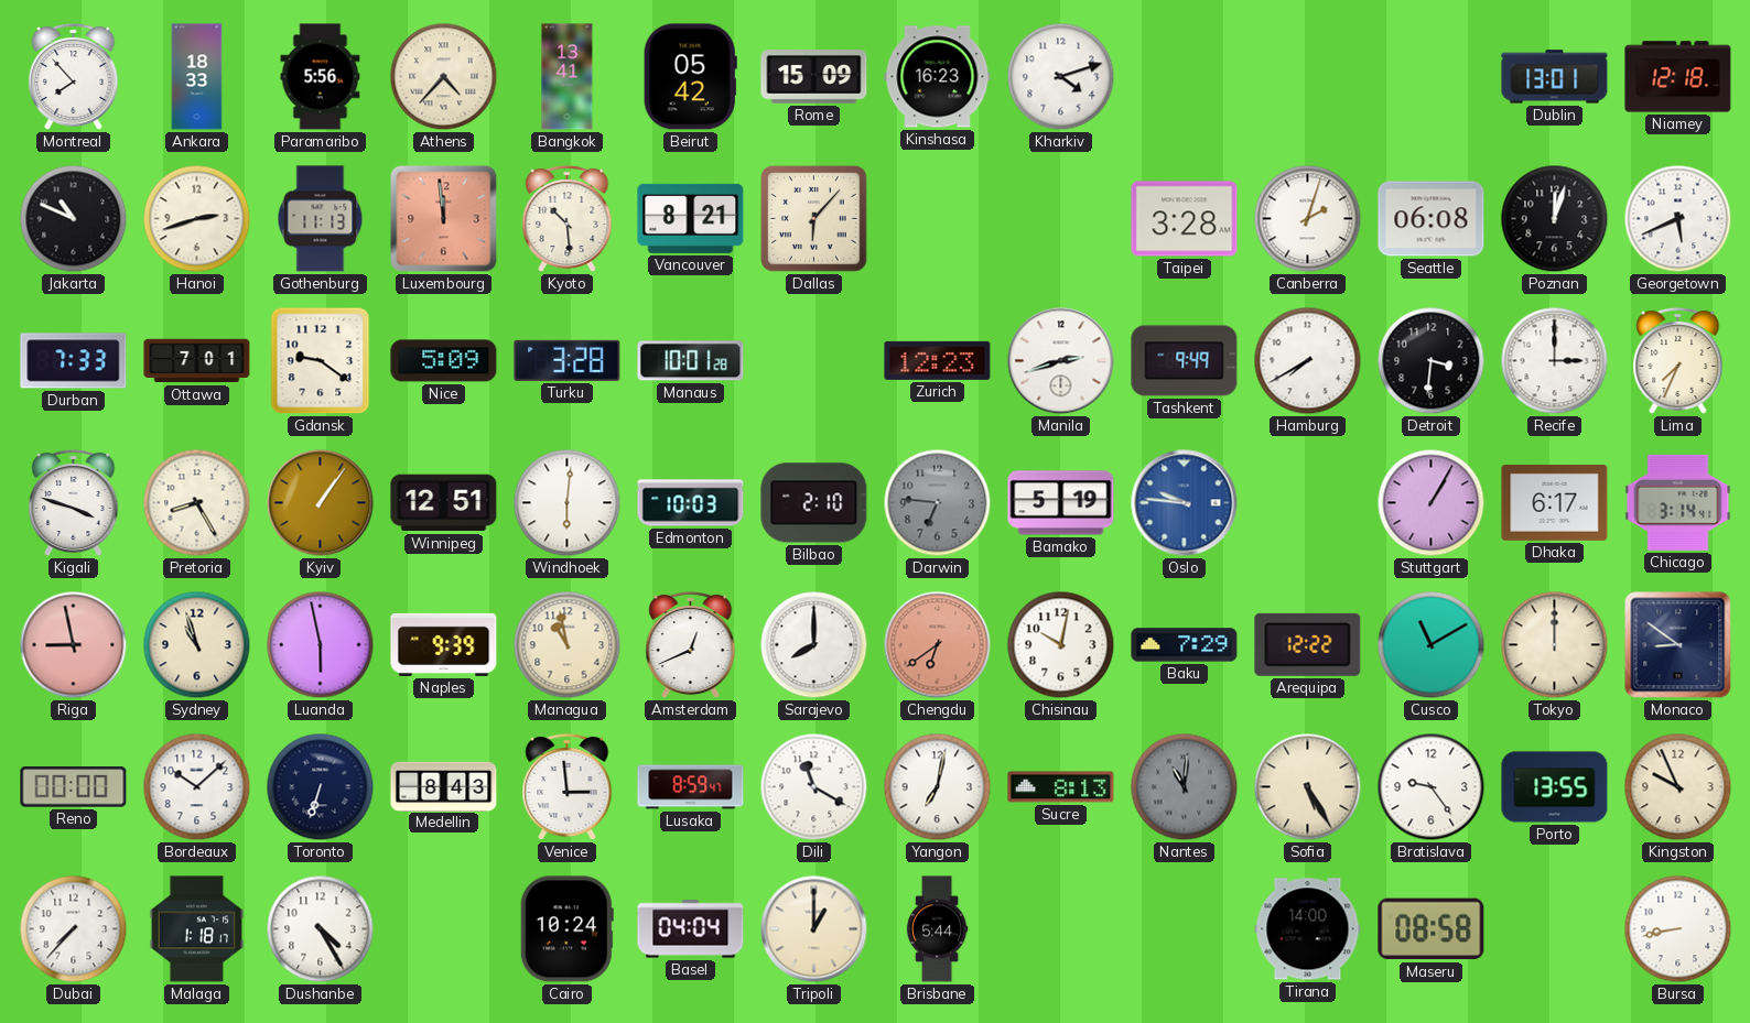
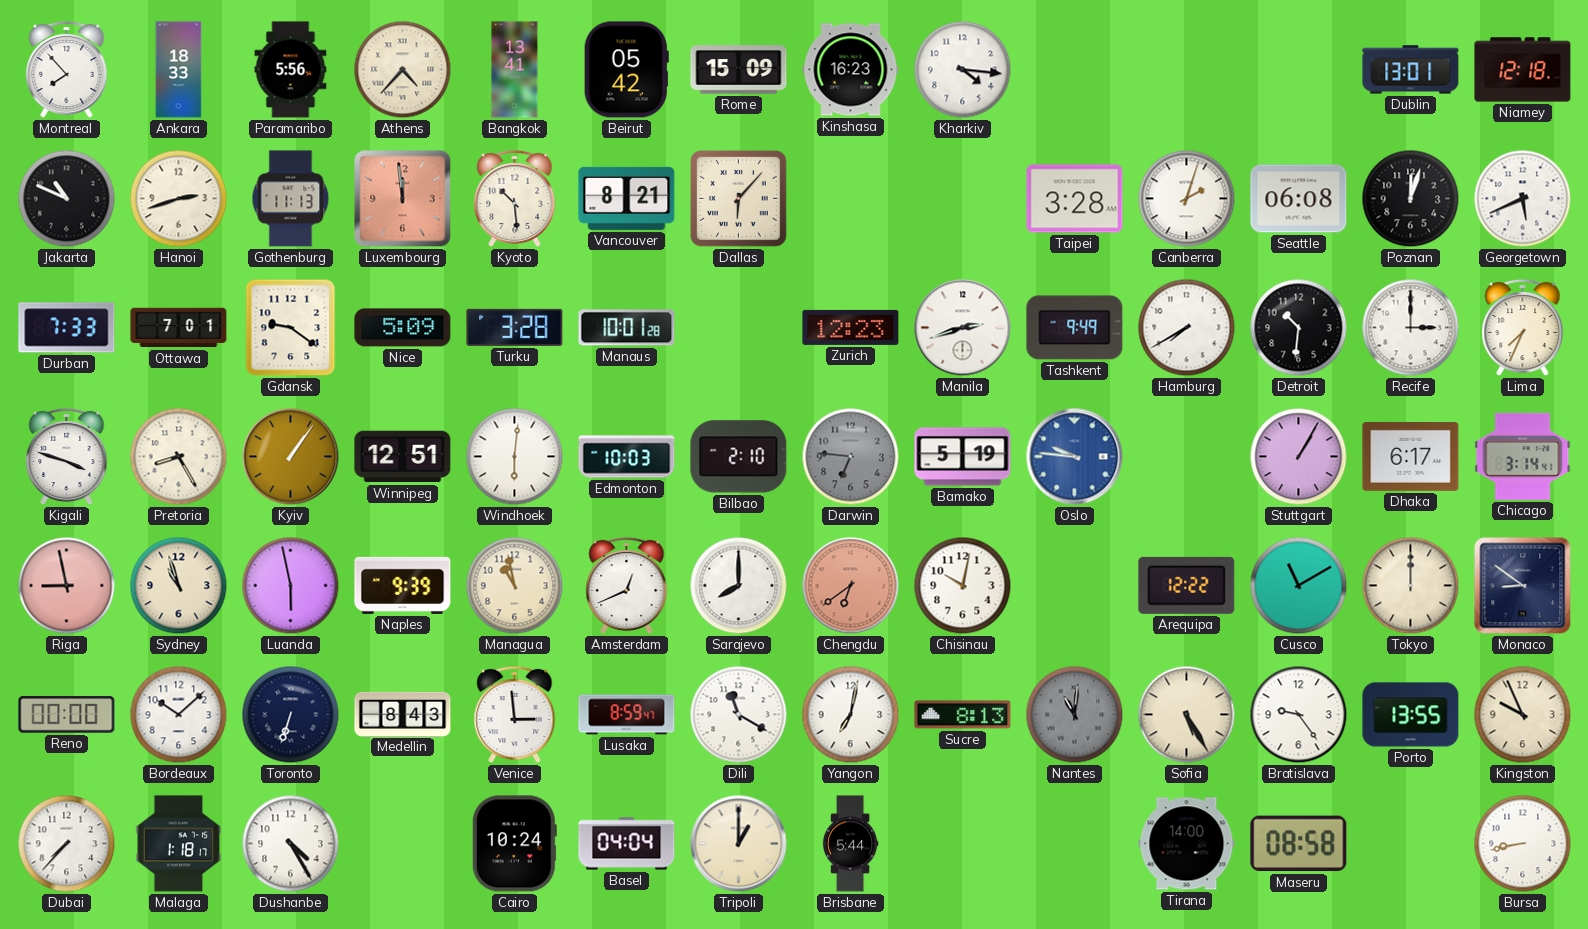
Kharkiv: 4:12 -> 4:16
Detroit: 3:31 -> 10:31
Baku: 7:29 -> none
